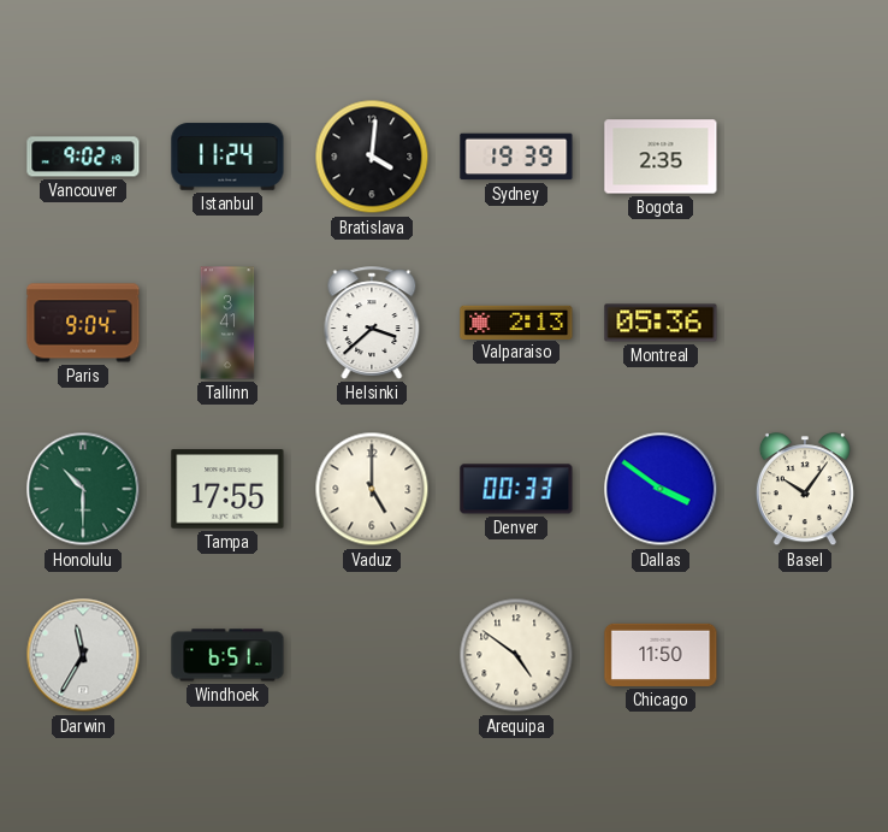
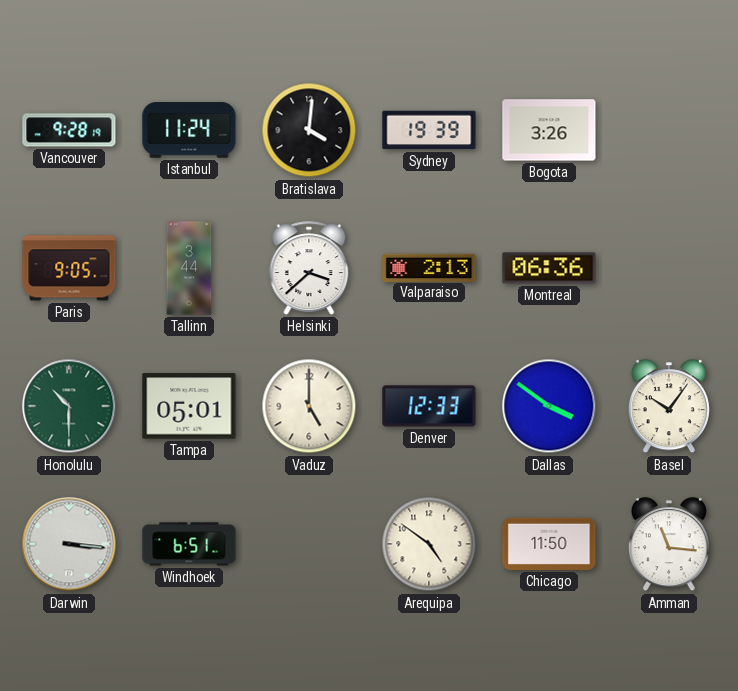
Vancouver: 9:02 -> 9:28
Bogota: 2:35 -> 3:26
Paris: 9:04 -> 9:05
Tallinn: 3:41 -> 3:44
Montreal: 05:36 -> 06:36
Tampa: 17:55 -> 05:01
Denver: 00:33 -> 12:33
Darwin: 11:35 -> 3:16
Amman: none -> 11:16
